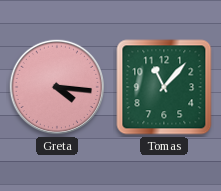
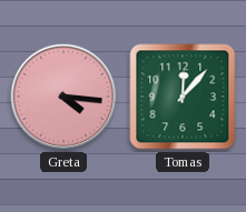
Tomas: 11:07 -> 12:07
